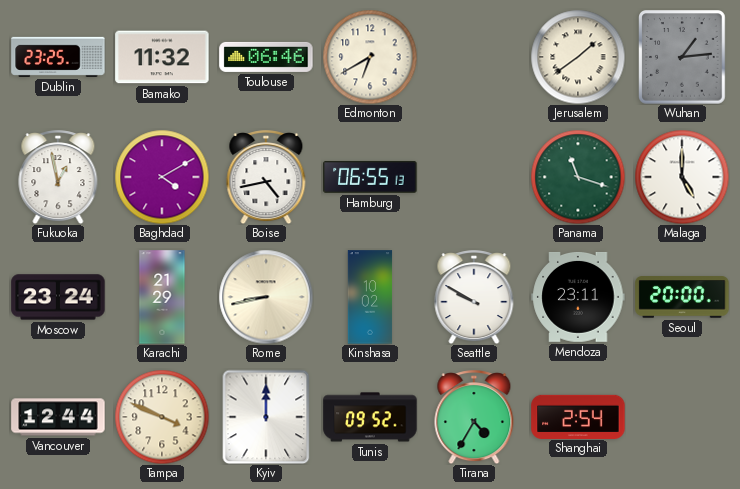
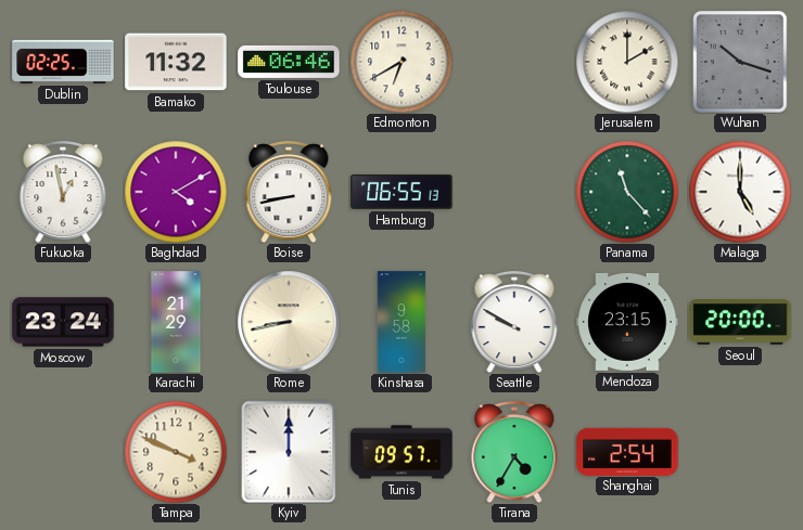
Dublin: 23:25 -> 02:25
Jerusalem: 1:39 -> 2:00
Wuhan: 1:14 -> 10:18
Boise: 4:43 -> 8:43
Panama: 11:18 -> 11:23
Kinshasa: 10:02 -> 9:58
Mendoza: 23:11 -> 23:15
Vancouver: 12:44 -> none
Tunis: 09:52 -> 09:57
